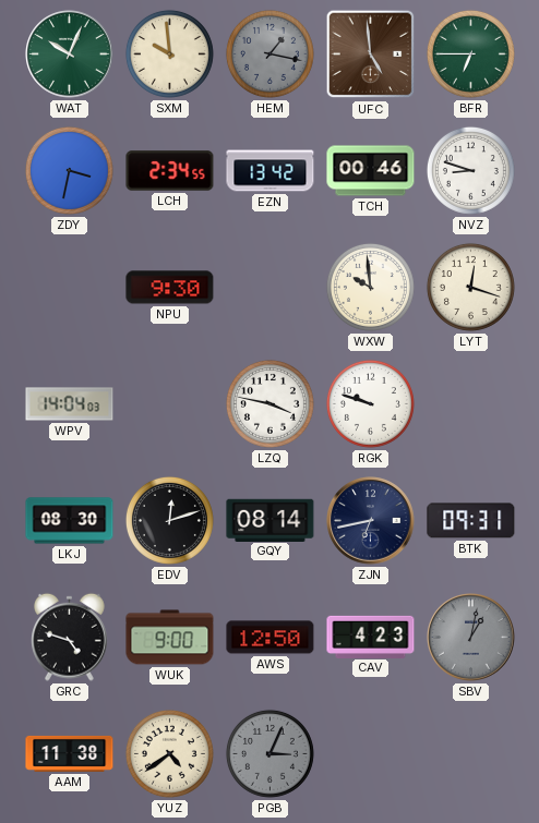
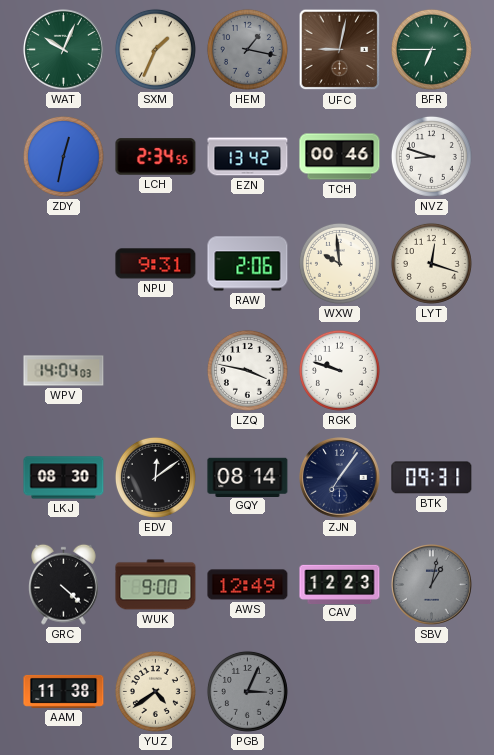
SXM: 9:59 -> 1:34
UFC: 4:59 -> 9:02
ZDY: 3:32 -> 12:32
NPU: 9:30 -> 9:31
RAW: none -> 2:06
EDV: 12:12 -> 12:09
ZJN: 6:43 -> 7:06
GRC: 4:48 -> 4:22
AWS: 12:50 -> 12:49
CAV: 4:23 -> 12:23
